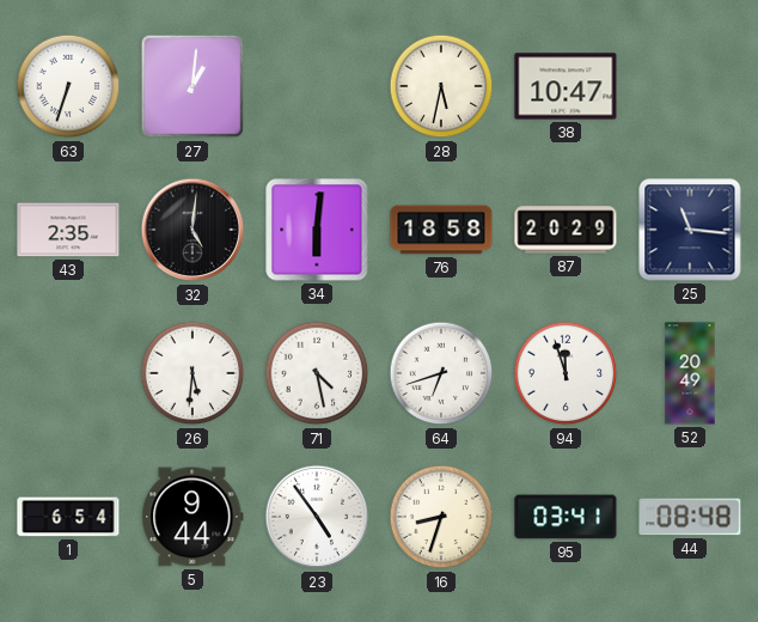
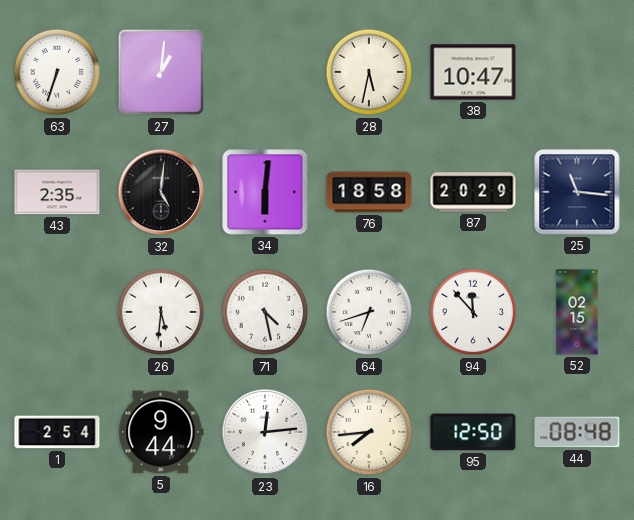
94: 11:57 -> 11:53
52: 20:49 -> 02:15
1: 6:54 -> 2:54
23: 4:54 -> 12:14
16: 8:33 -> 7:44
95: 03:41 -> 12:50
